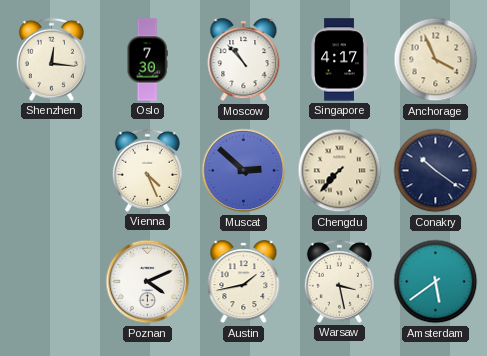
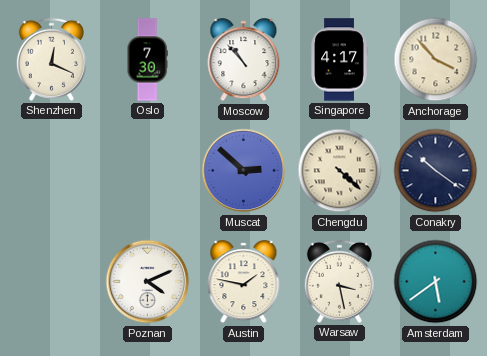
Shenzhen: 12:16 -> 12:19
Anchorage: 3:56 -> 3:53
Vienna: 4:26 -> none
Chengdu: 7:37 -> 4:22
Austin: 1:43 -> 1:47
